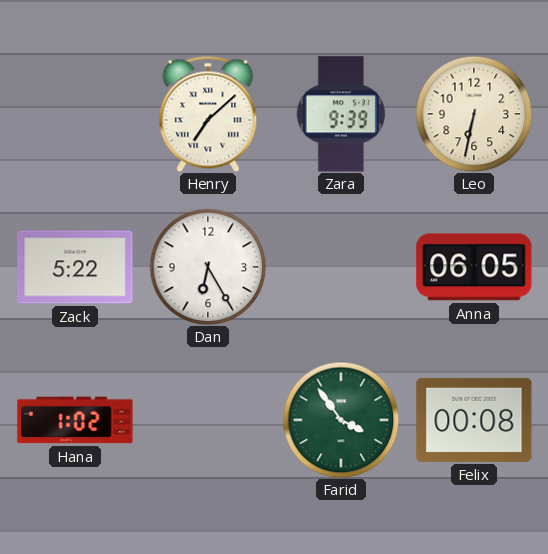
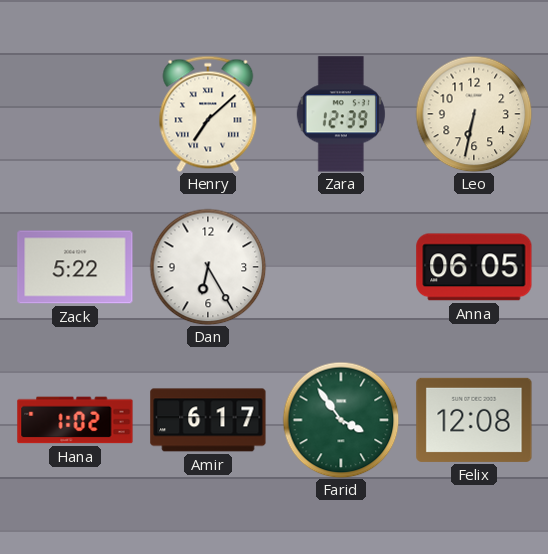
Zara: 9:39 -> 12:39
Amir: none -> 6:17
Felix: 00:08 -> 12:08
